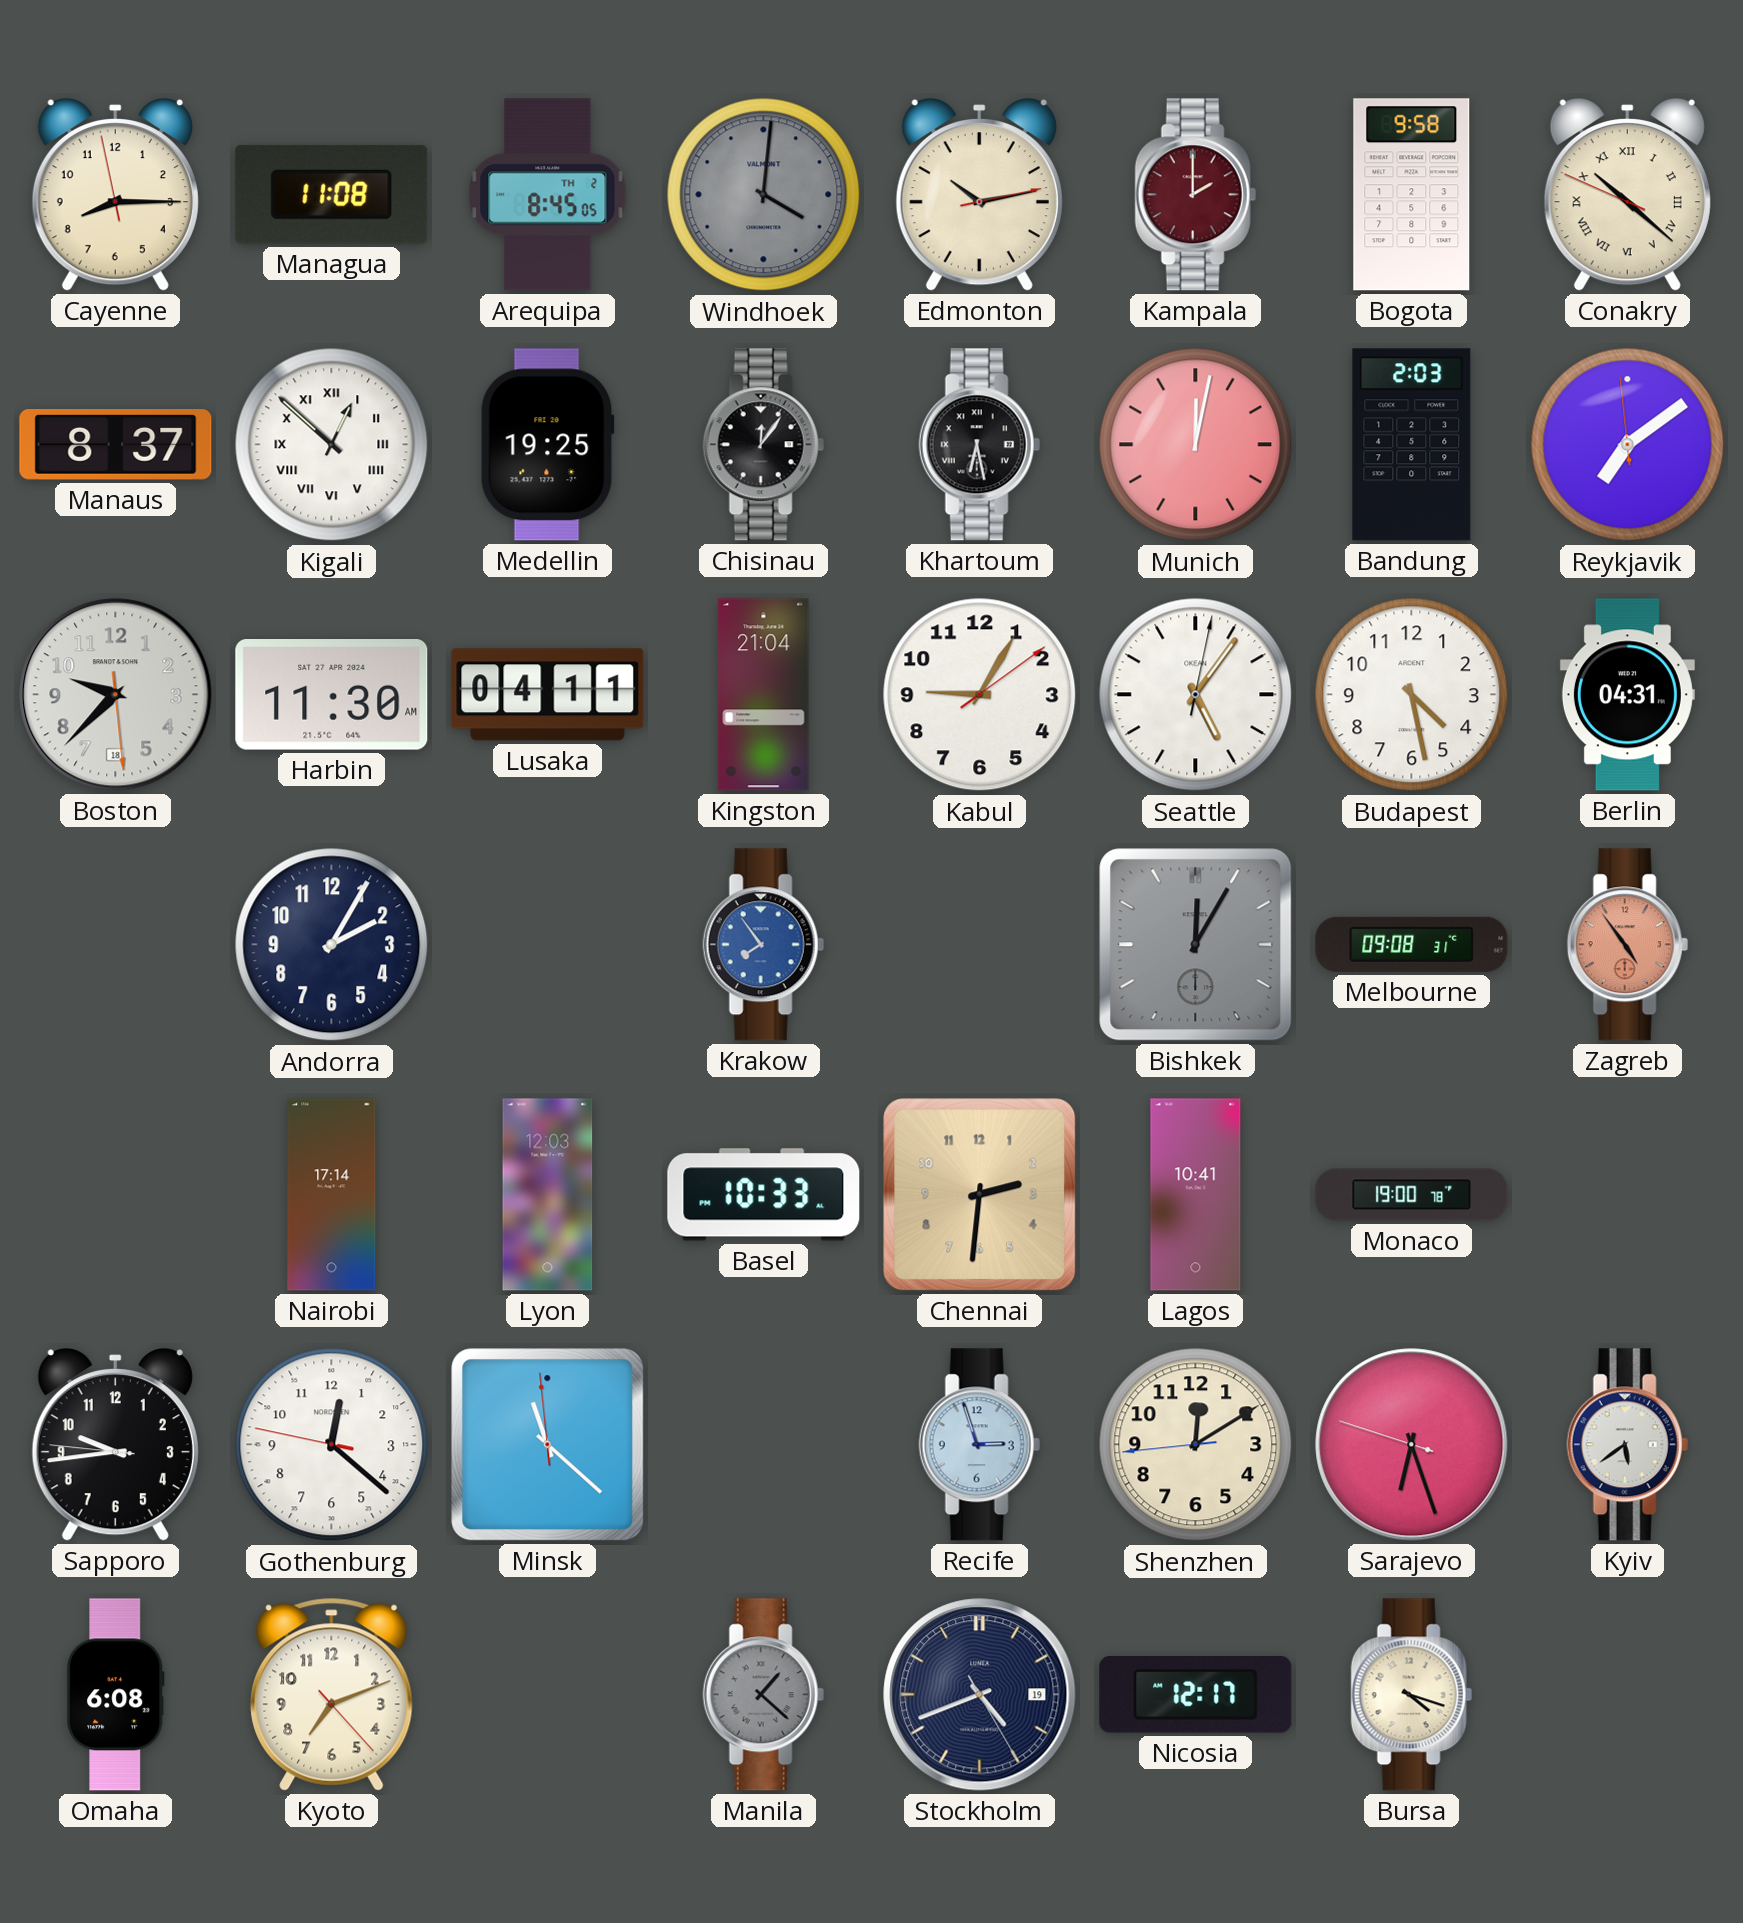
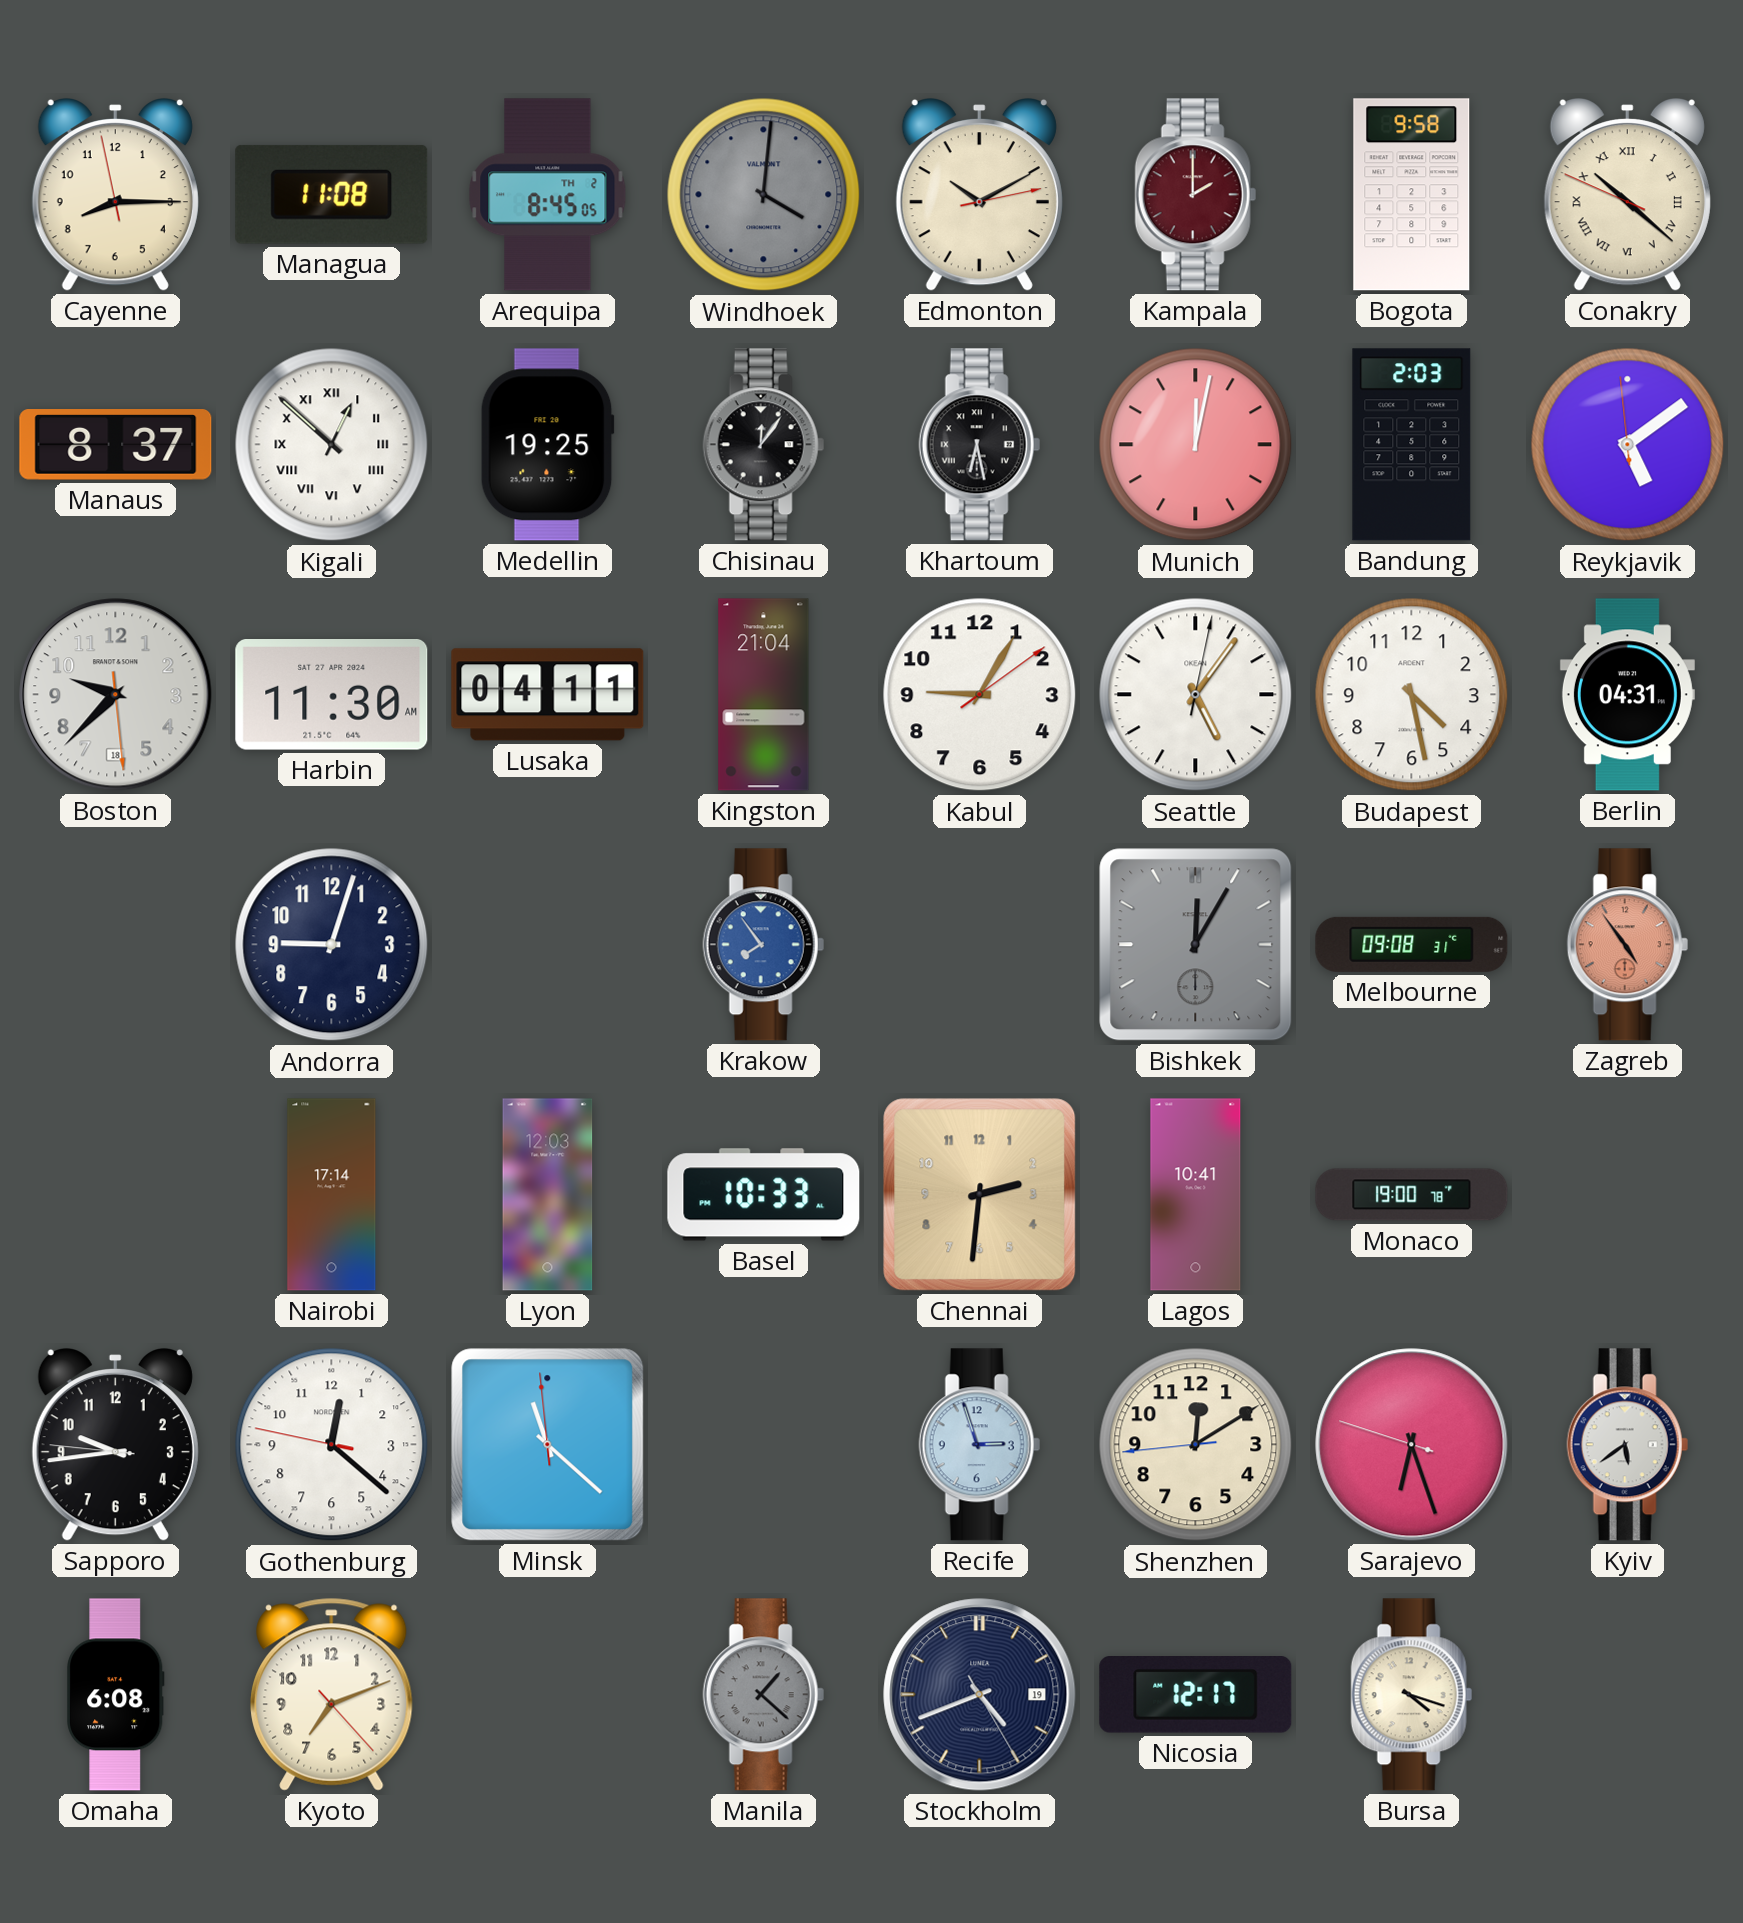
Edmonton: 10:13 -> 10:10
Reykjavik: 7:08 -> 5:08
Andorra: 2:05 -> 9:03
